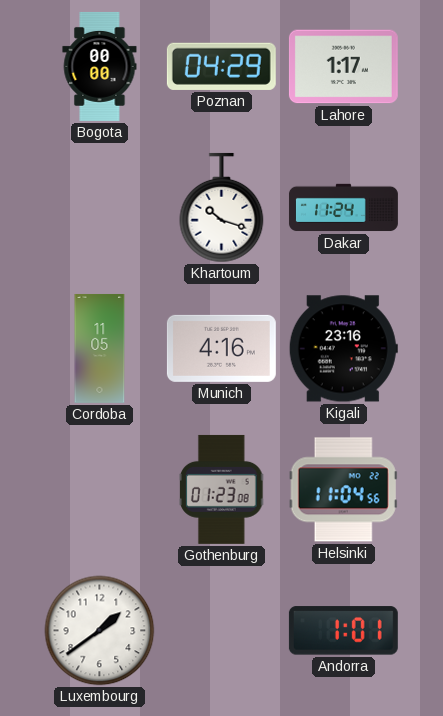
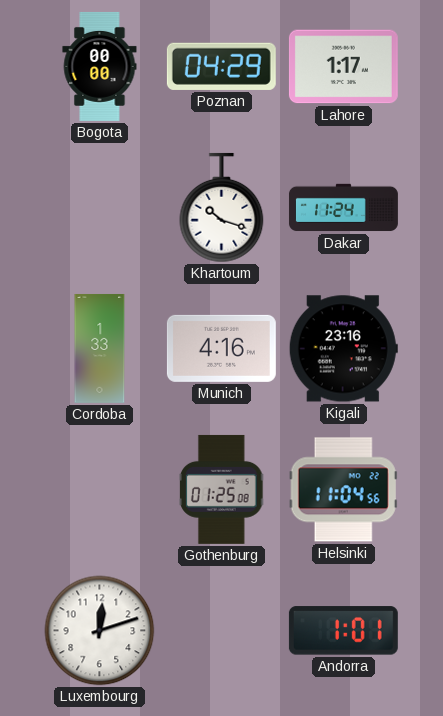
Cordoba: 11:05 -> 1:33
Gothenburg: 01:23 -> 01:25
Luxembourg: 1:39 -> 12:12
